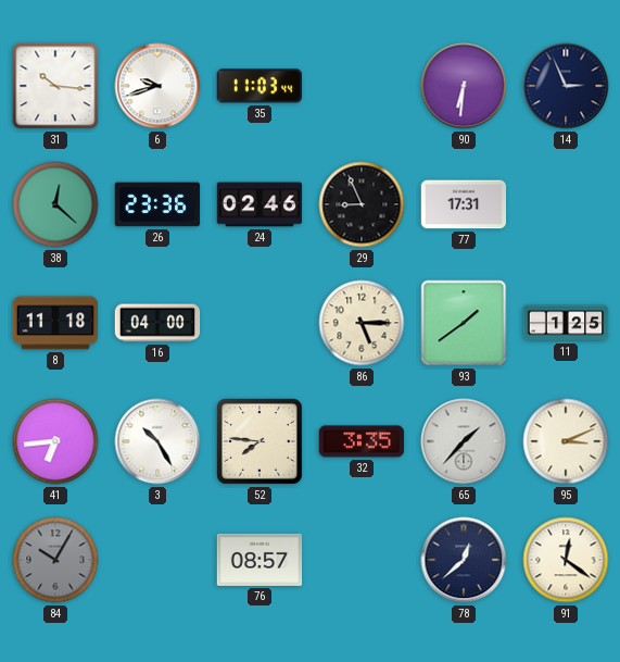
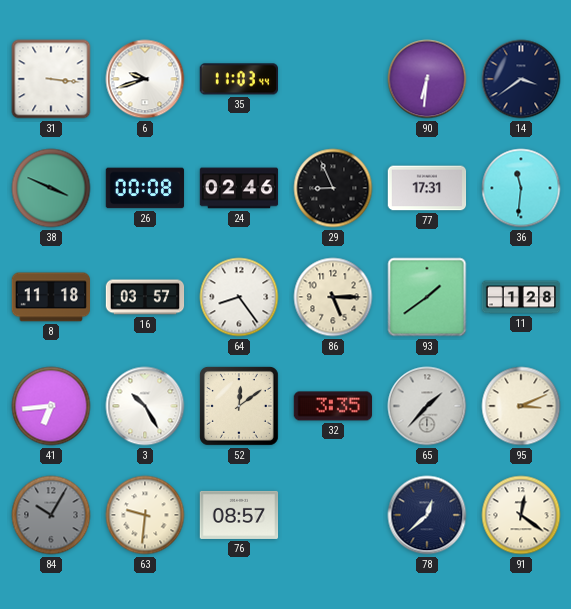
31: 10:16 -> 3:16
14: 2:56 -> 3:39
38: 12:22 -> 3:49
26: 23:36 -> 00:08
36: none -> 11:31
16: 04:00 -> 03:57
64: none -> 8:24
11: 1:25 -> 1:28
52: 7:46 -> 12:09
63: none -> 9:31
